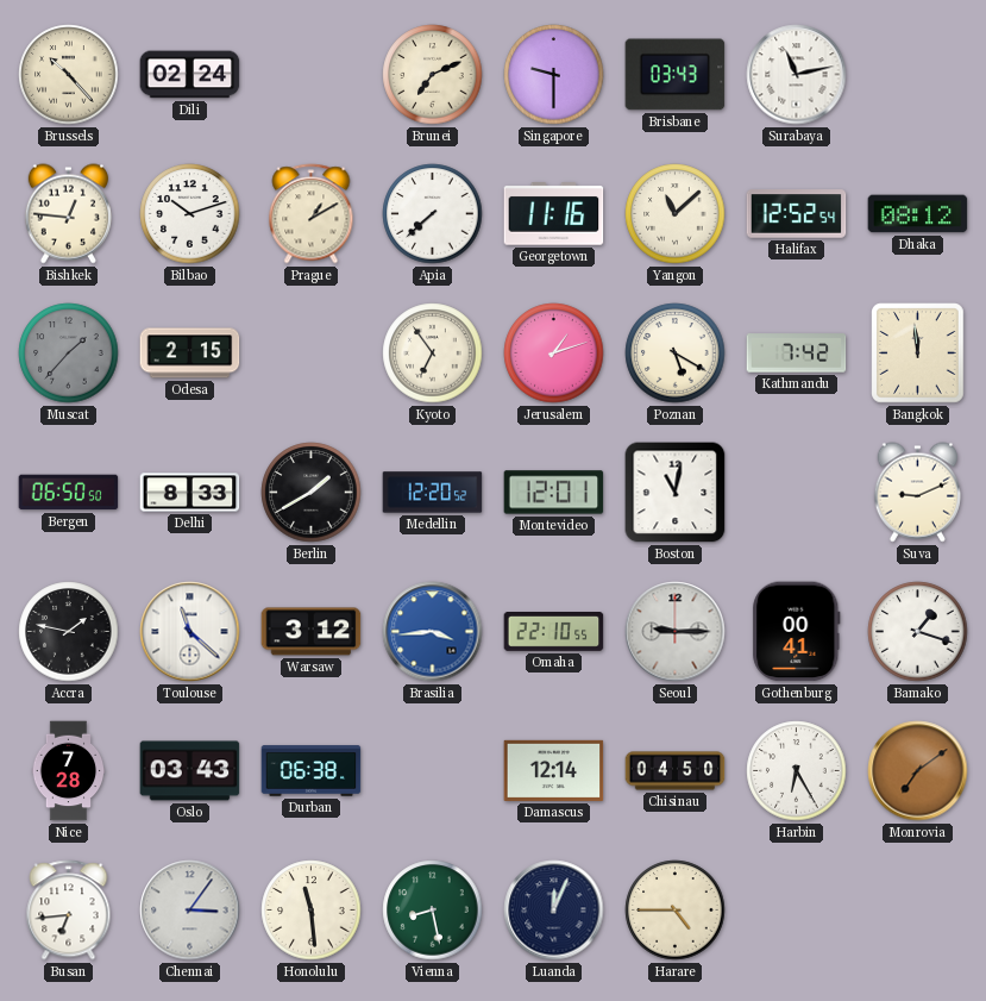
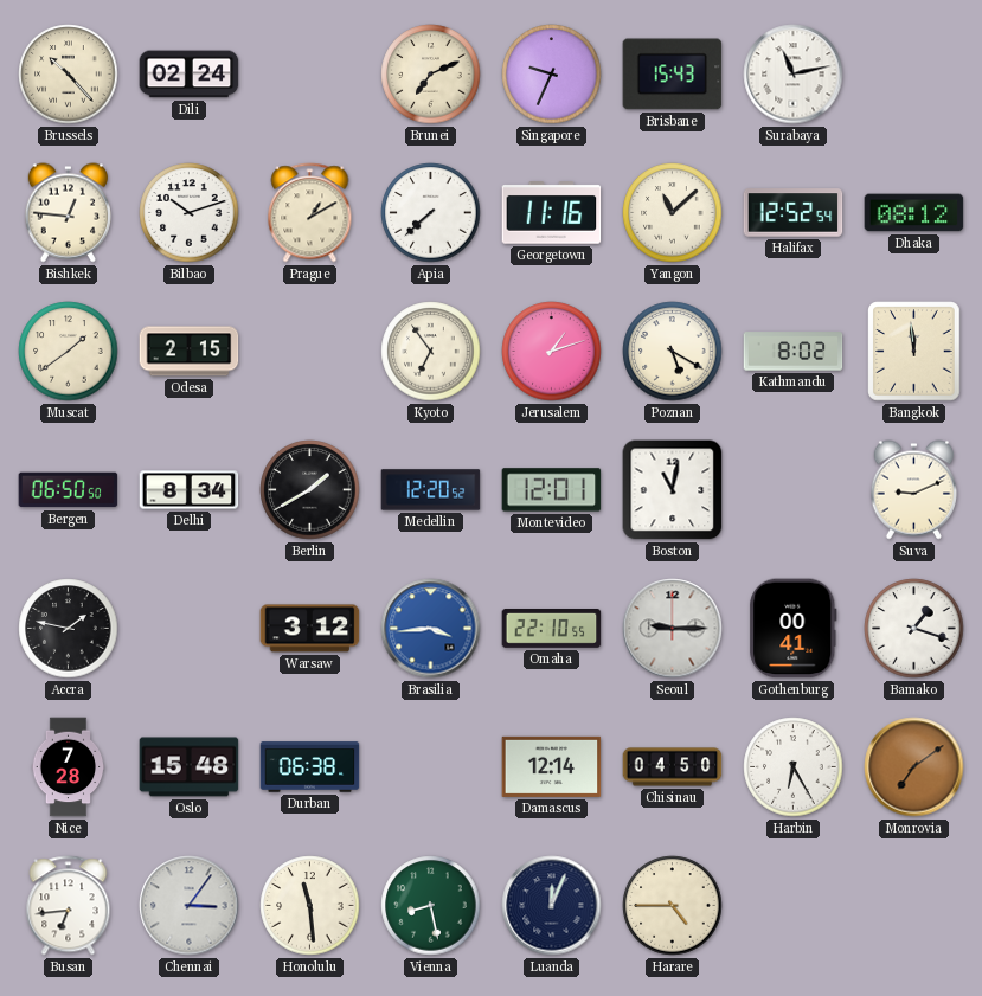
Singapore: 9:30 -> 9:34
Brisbane: 03:43 -> 15:43
Muscat: 1:37 -> 1:39
Muscat dial: grey -> cream
Kathmandu: 7:42 -> 8:02
Delhi: 8:33 -> 8:34
Toulouse: 11:22 -> none
Oslo: 03:43 -> 15:48
